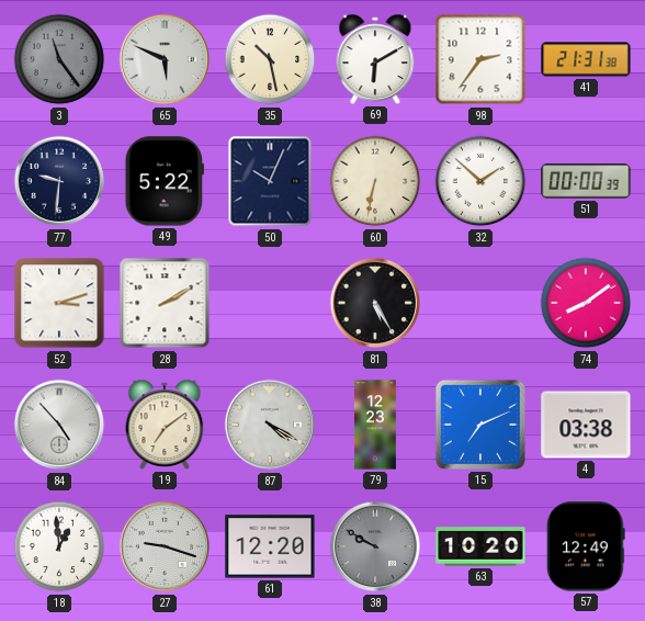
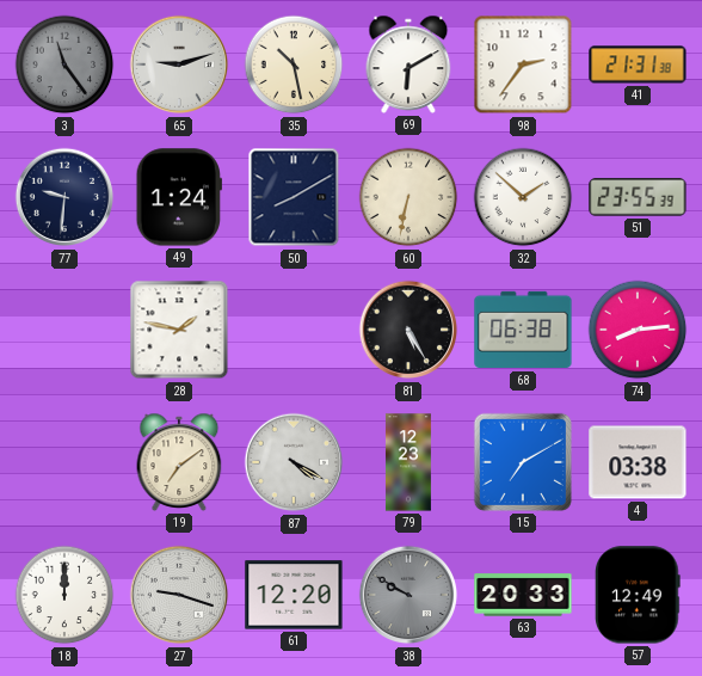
65: 5:49 -> 9:12
49: 5:22 -> 1:24
50: 10:04 -> 8:10
51: 00:00 -> 23:55
52: 3:12 -> none
28: 2:10 -> 1:47
68: none -> 06:38
74: 8:09 -> 8:14
84: 4:53 -> none
15: 7:11 -> 7:10
18: 12:59 -> 12:00
63: 10:20 -> 20:33
